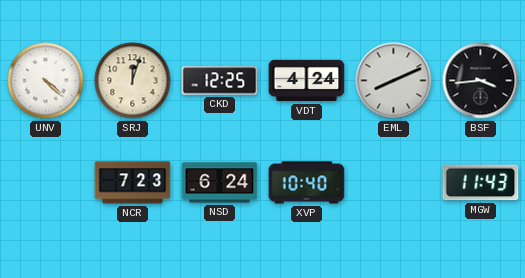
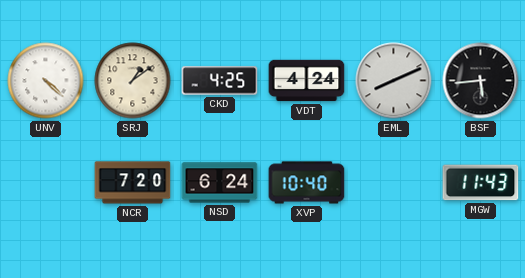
SRJ: 12:03 -> 1:09
CKD: 12:25 -> 4:25
BSF: 3:44 -> 5:44
NCR: 7:23 -> 7:20
